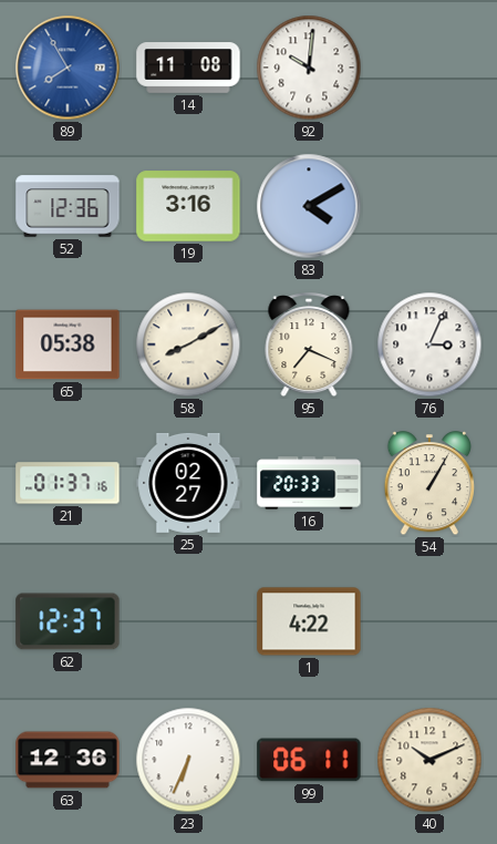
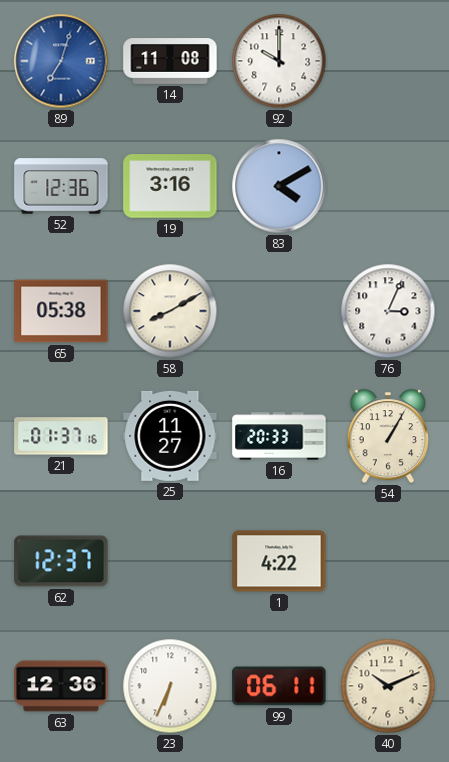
89: 7:55 -> 7:03
92: 10:01 -> 10:00
95: 7:19 -> none
25: 02:27 -> 11:27
